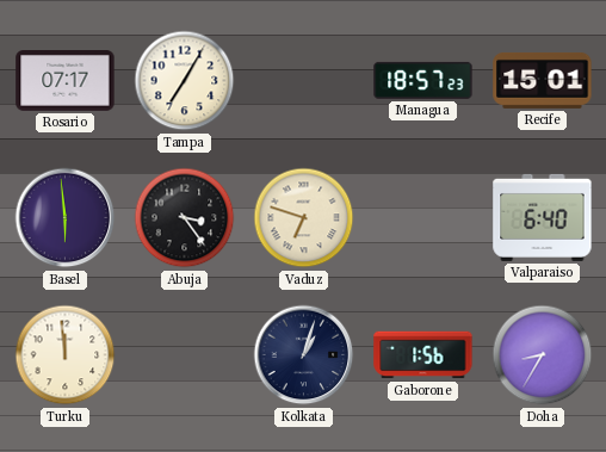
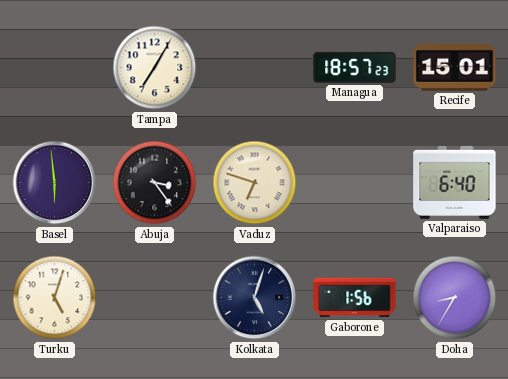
Rosario: 07:17 -> none
Turku: 11:59 -> 5:03
Kolkata: 1:03 -> 5:03
